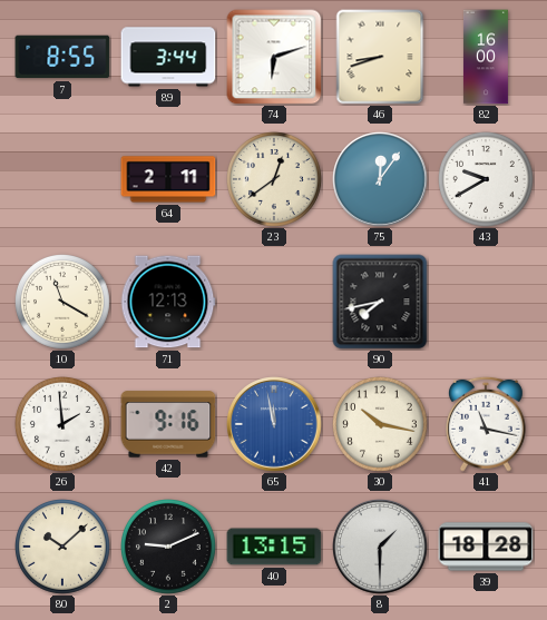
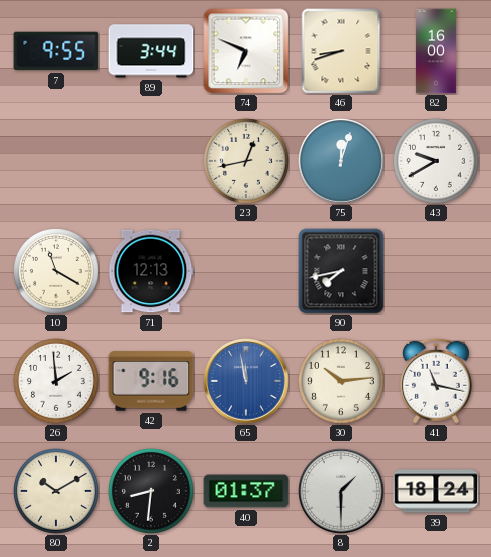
7: 8:55 -> 9:55
74: 6:12 -> 6:49
64: 2:11 -> none
23: 12:39 -> 12:43
75: 12:06 -> 12:03
30: 10:17 -> 10:14
80: 10:08 -> 10:10
2: 9:11 -> 8:31
40: 13:15 -> 01:37
39: 18:28 -> 18:24
